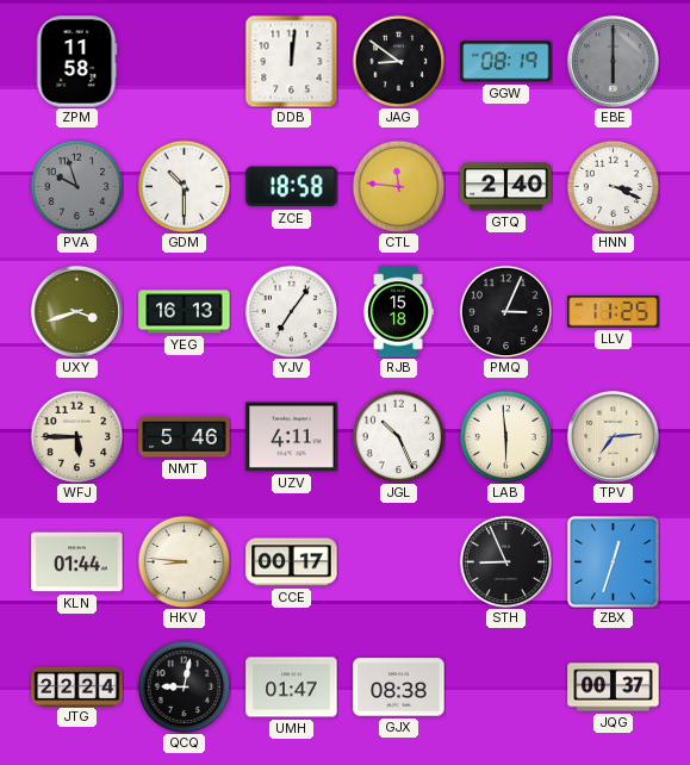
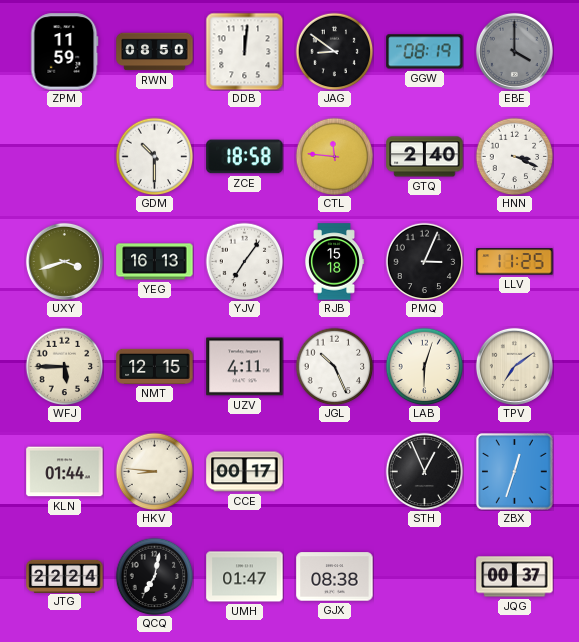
ZPM: 11:58 -> 11:59
RWN: none -> 08:50
EBE: 6:00 -> 4:00
PVA: 9:57 -> none
NMT: 5:46 -> 12:15
LAB: 5:59 -> 6:03
TPV: 7:14 -> 7:09
STH: 8:56 -> 12:56
QCQ: 9:02 -> 7:02
